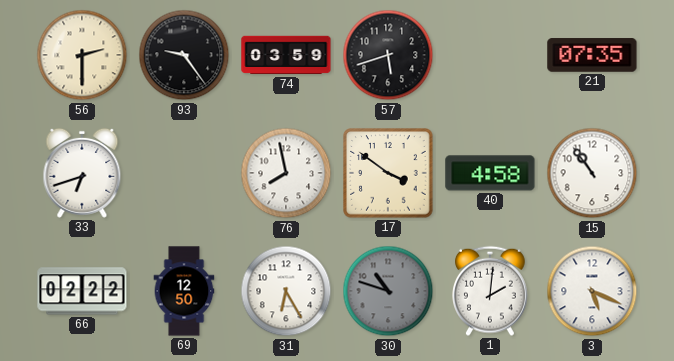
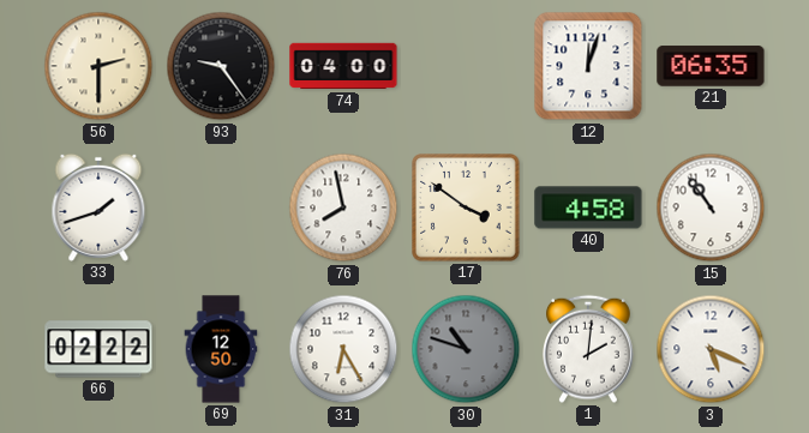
74: 03:59 -> 04:00
57: 5:42 -> none
12: none -> 12:03
21: 07:35 -> 06:35
33: 6:42 -> 1:42
